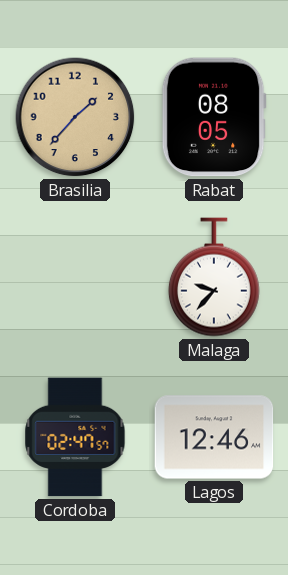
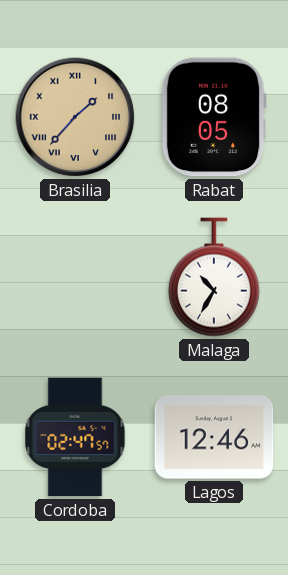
Brasilia numerals: Arabic -> Roman
Malaga: 9:37 -> 10:35
